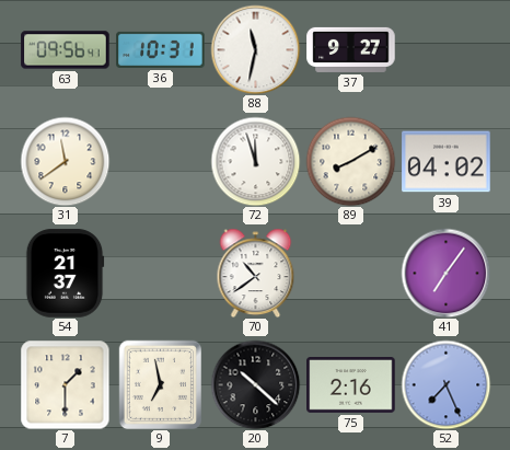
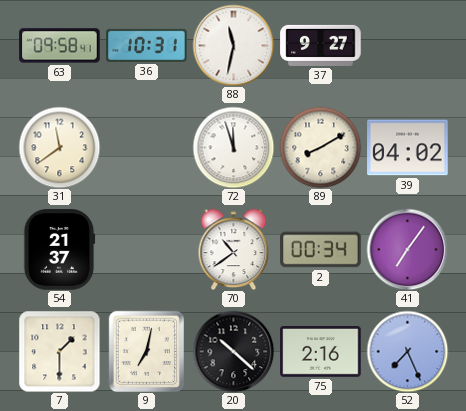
63: 09:56 -> 09:58
2: none -> 00:34
9: 6:58 -> 7:02
